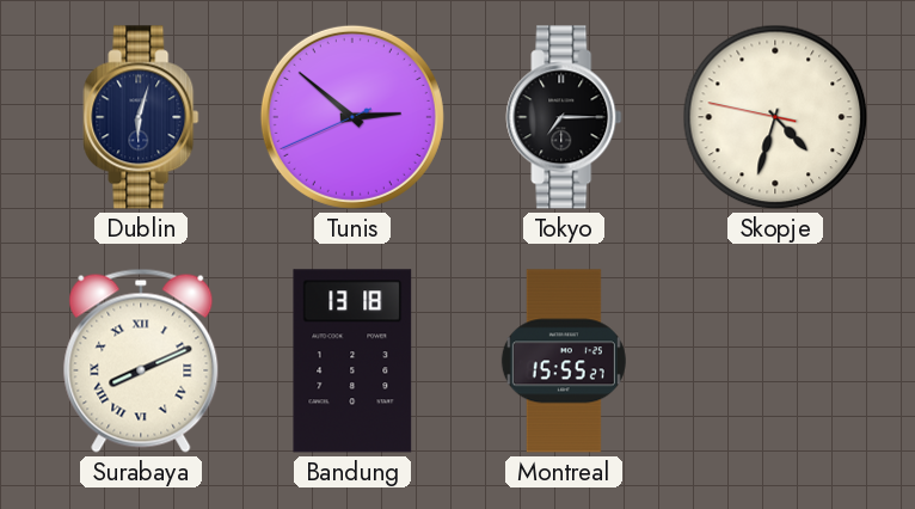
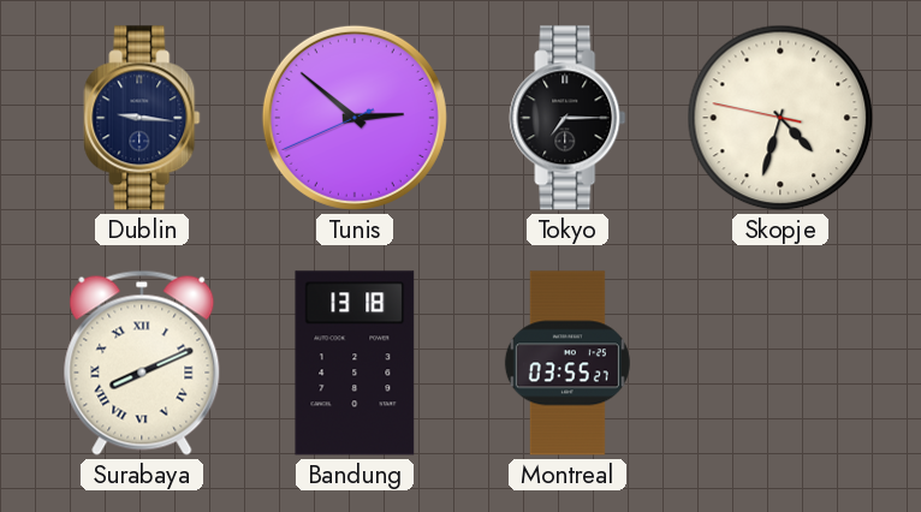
Dublin: 6:03 -> 9:16
Montreal: 15:55 -> 03:55
